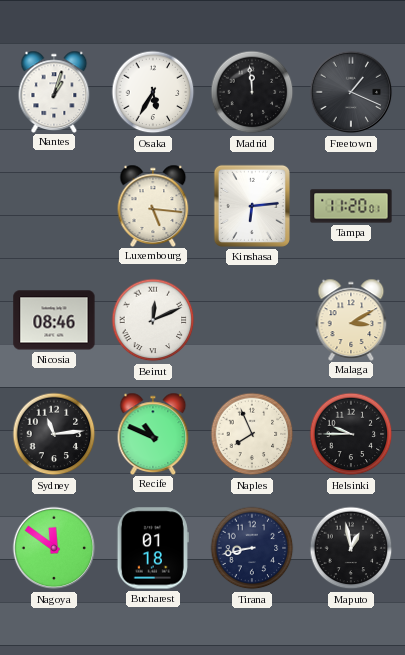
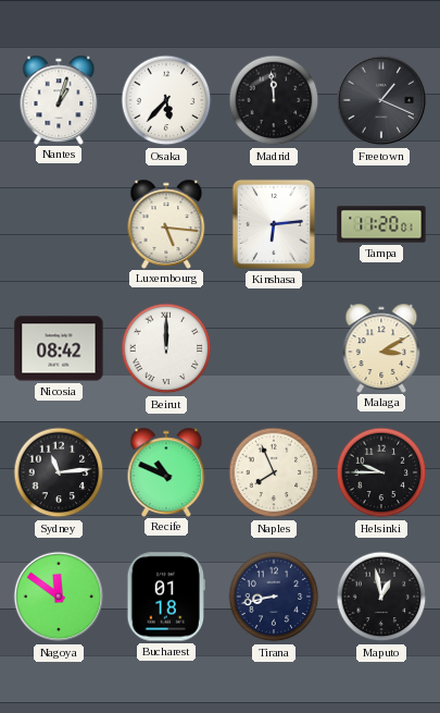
Osaka: 5:35 -> 5:37
Nicosia: 08:46 -> 08:42
Beirut: 12:11 -> 12:00
